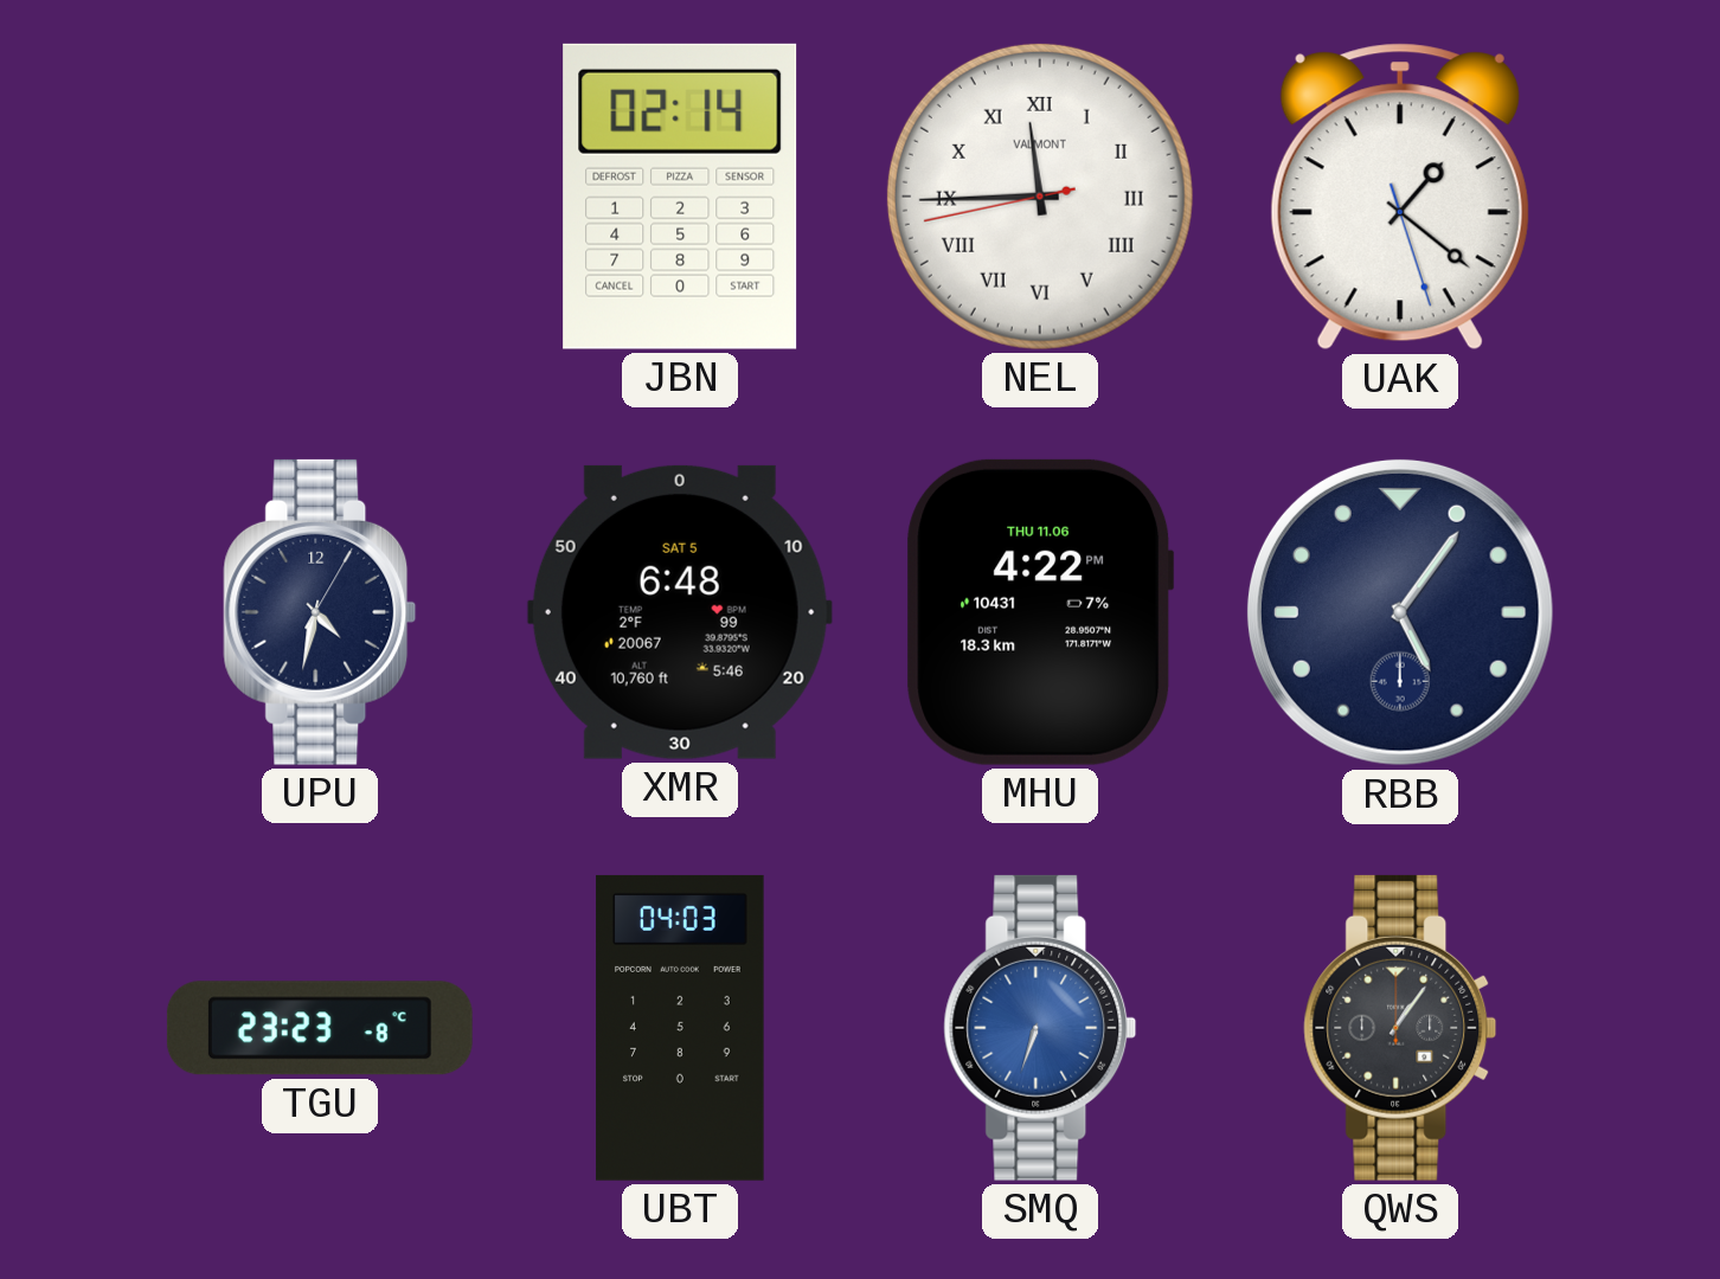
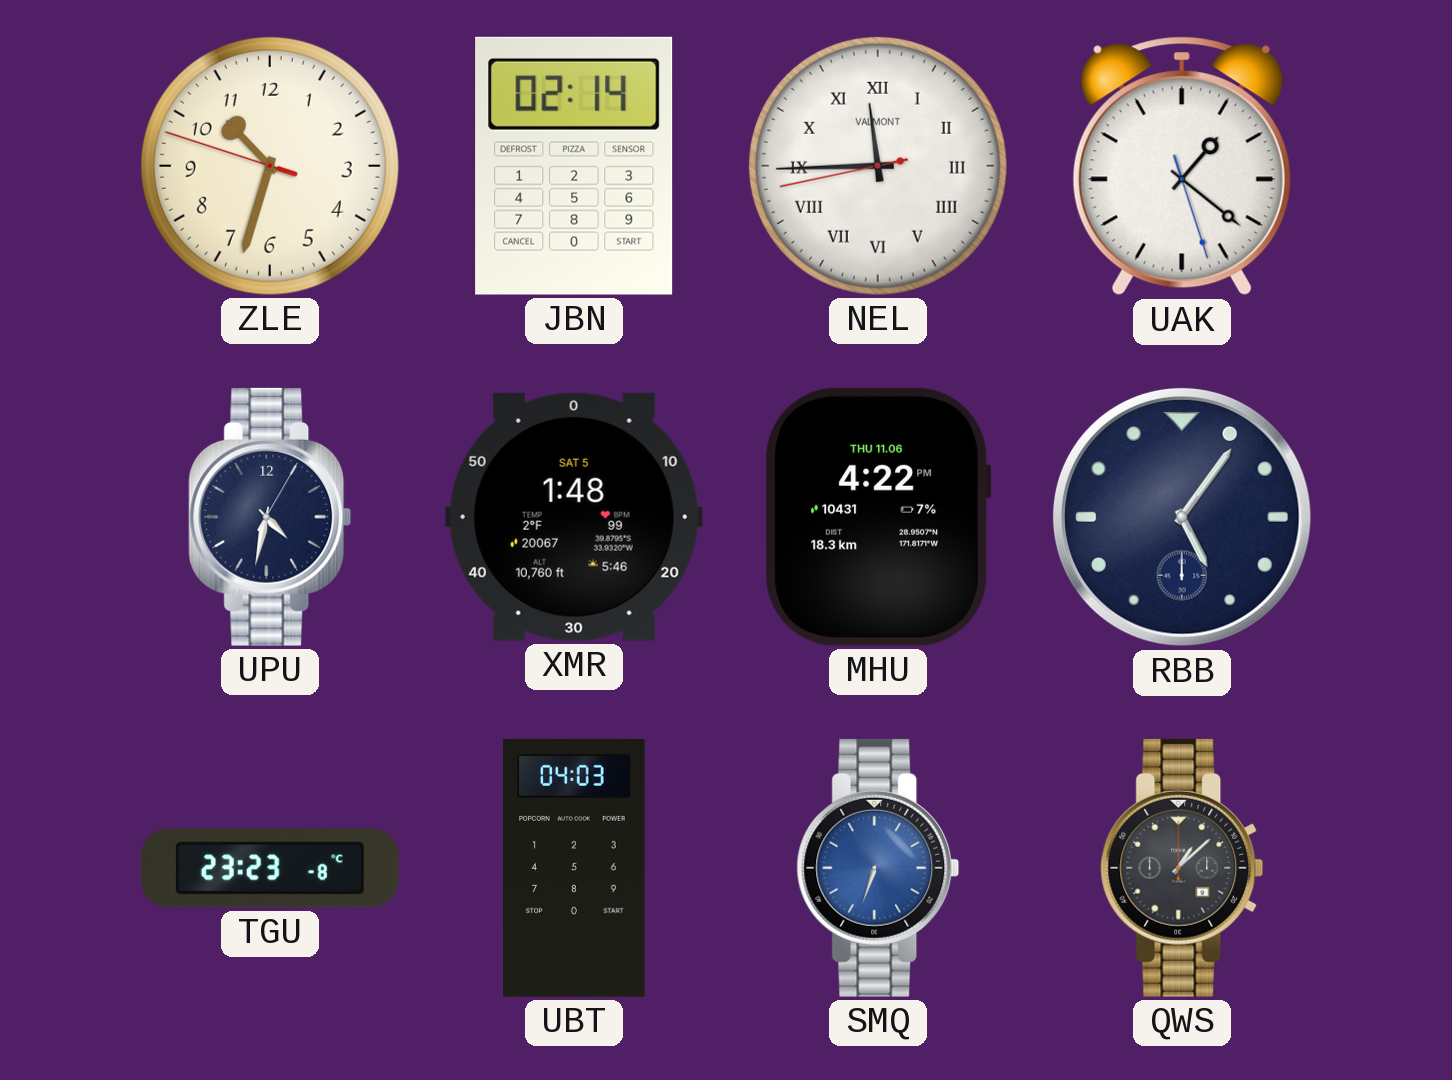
ZLE: none -> 10:32
XMR: 6:48 -> 1:48
QWS: 1:06 -> 1:08
